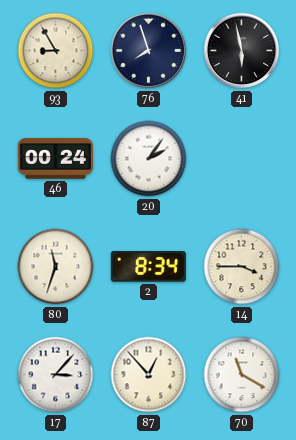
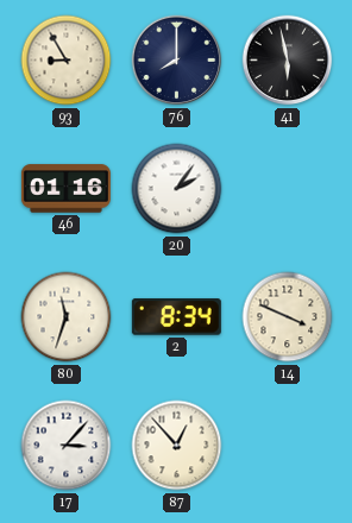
76: 7:57 -> 8:00
46: 00:24 -> 01:16
14: 3:45 -> 3:49
70: 11:20 -> none
